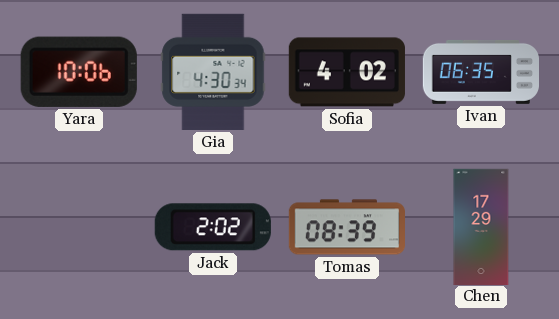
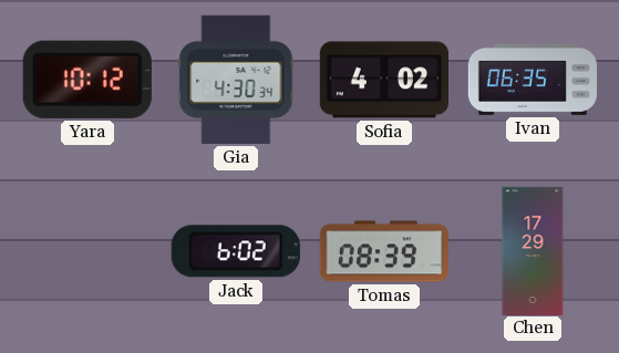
Yara: 10:06 -> 10:12
Jack: 2:02 -> 6:02
